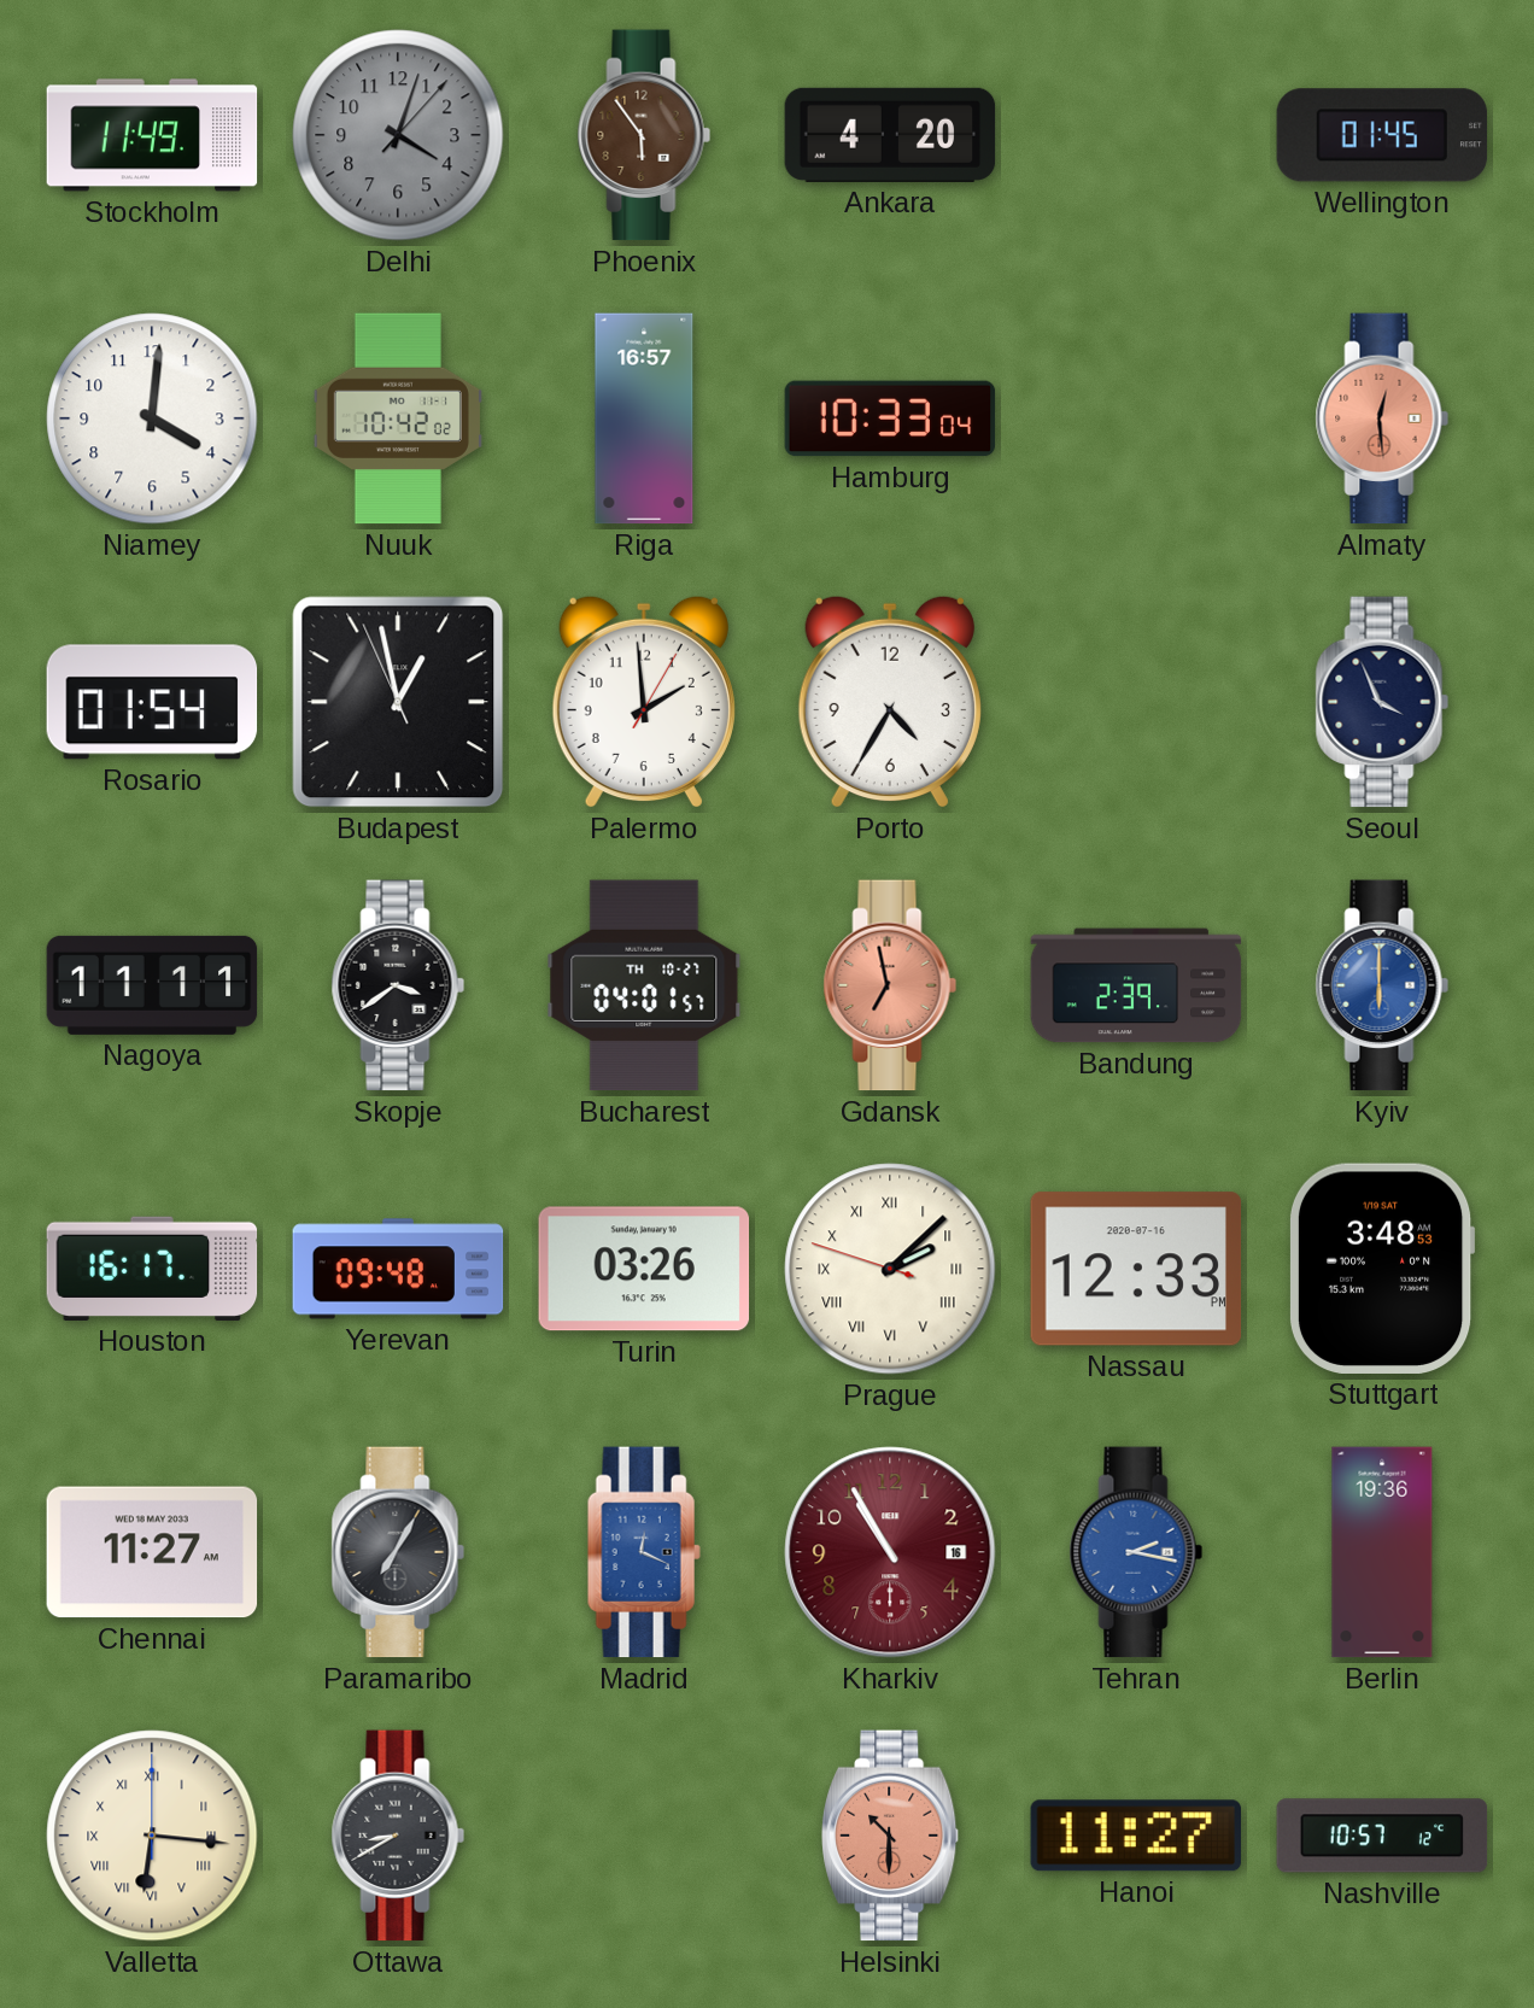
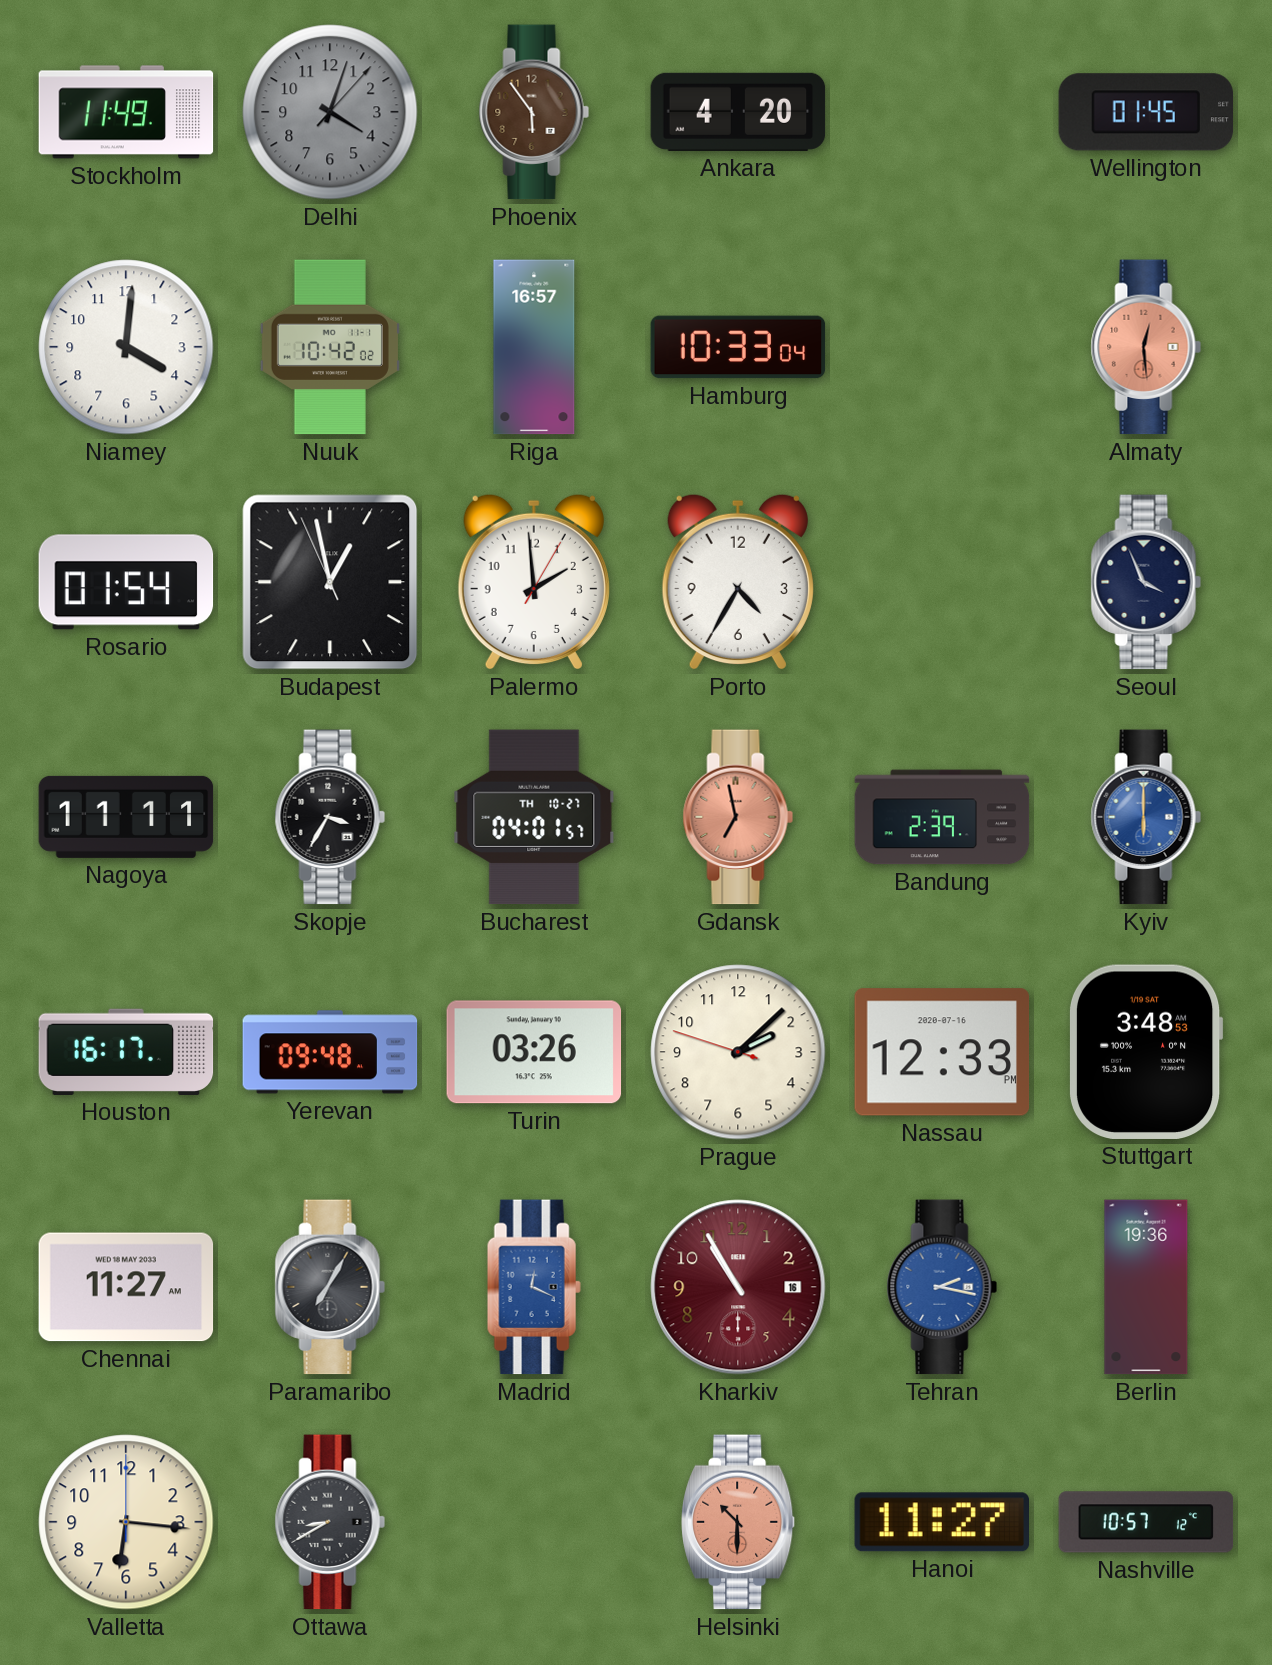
Skopje: 3:39 -> 3:35
Prague numerals: Roman -> Arabic
Valletta numerals: Roman -> Arabic
